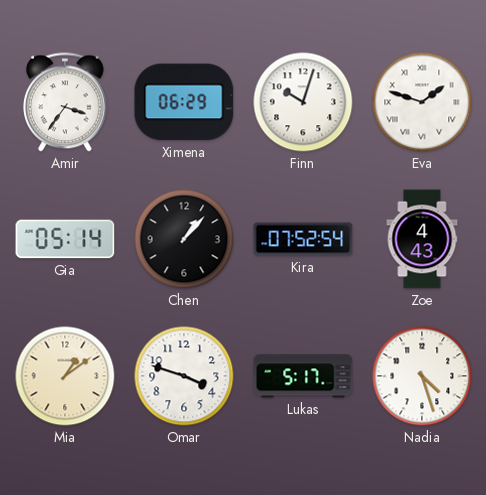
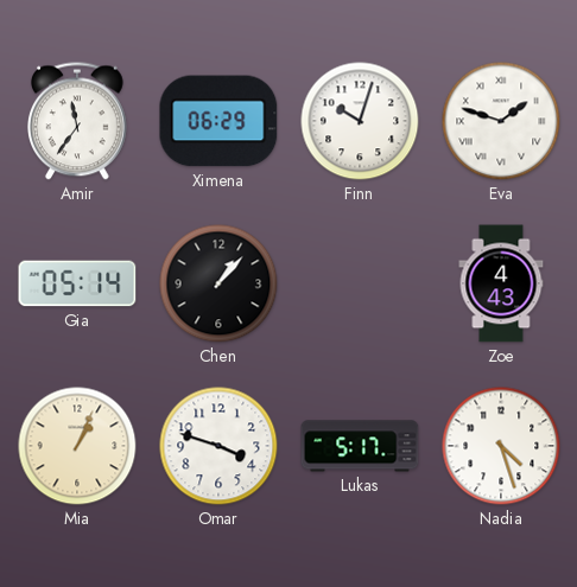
Amir: 3:36 -> 11:36
Kira: 07:52 -> none
Mia: 1:09 -> 1:04
